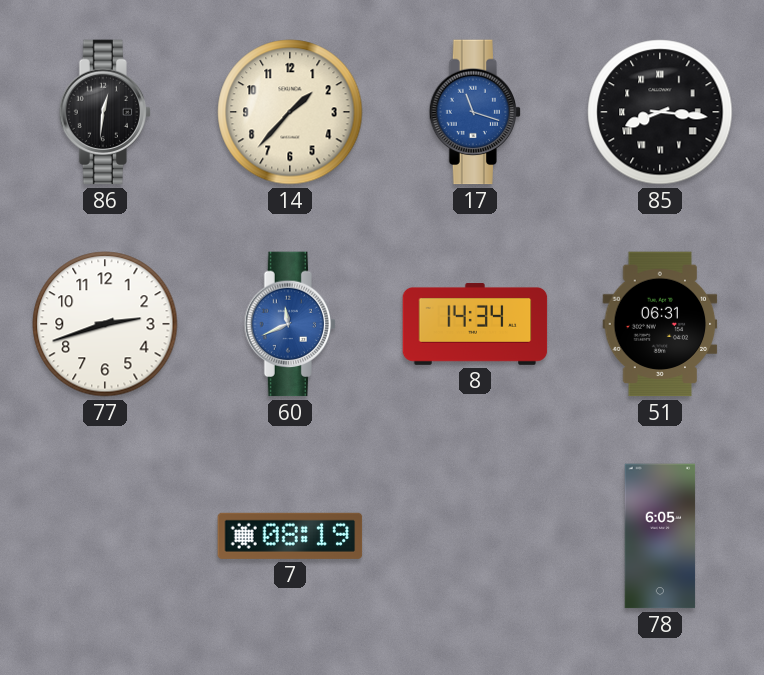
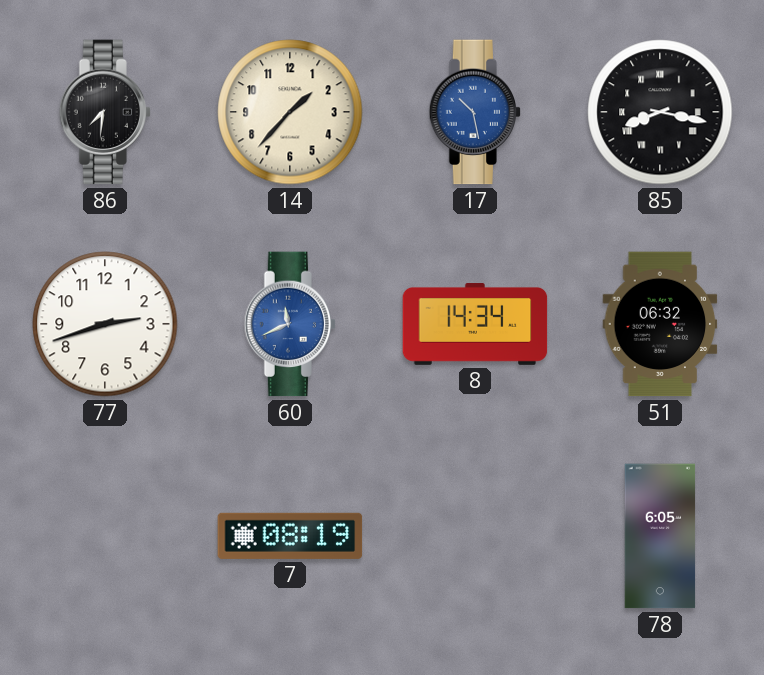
86: 12:31 -> 7:31
17: 11:18 -> 10:28
85: 8:16 -> 8:17
51: 06:31 -> 06:32
